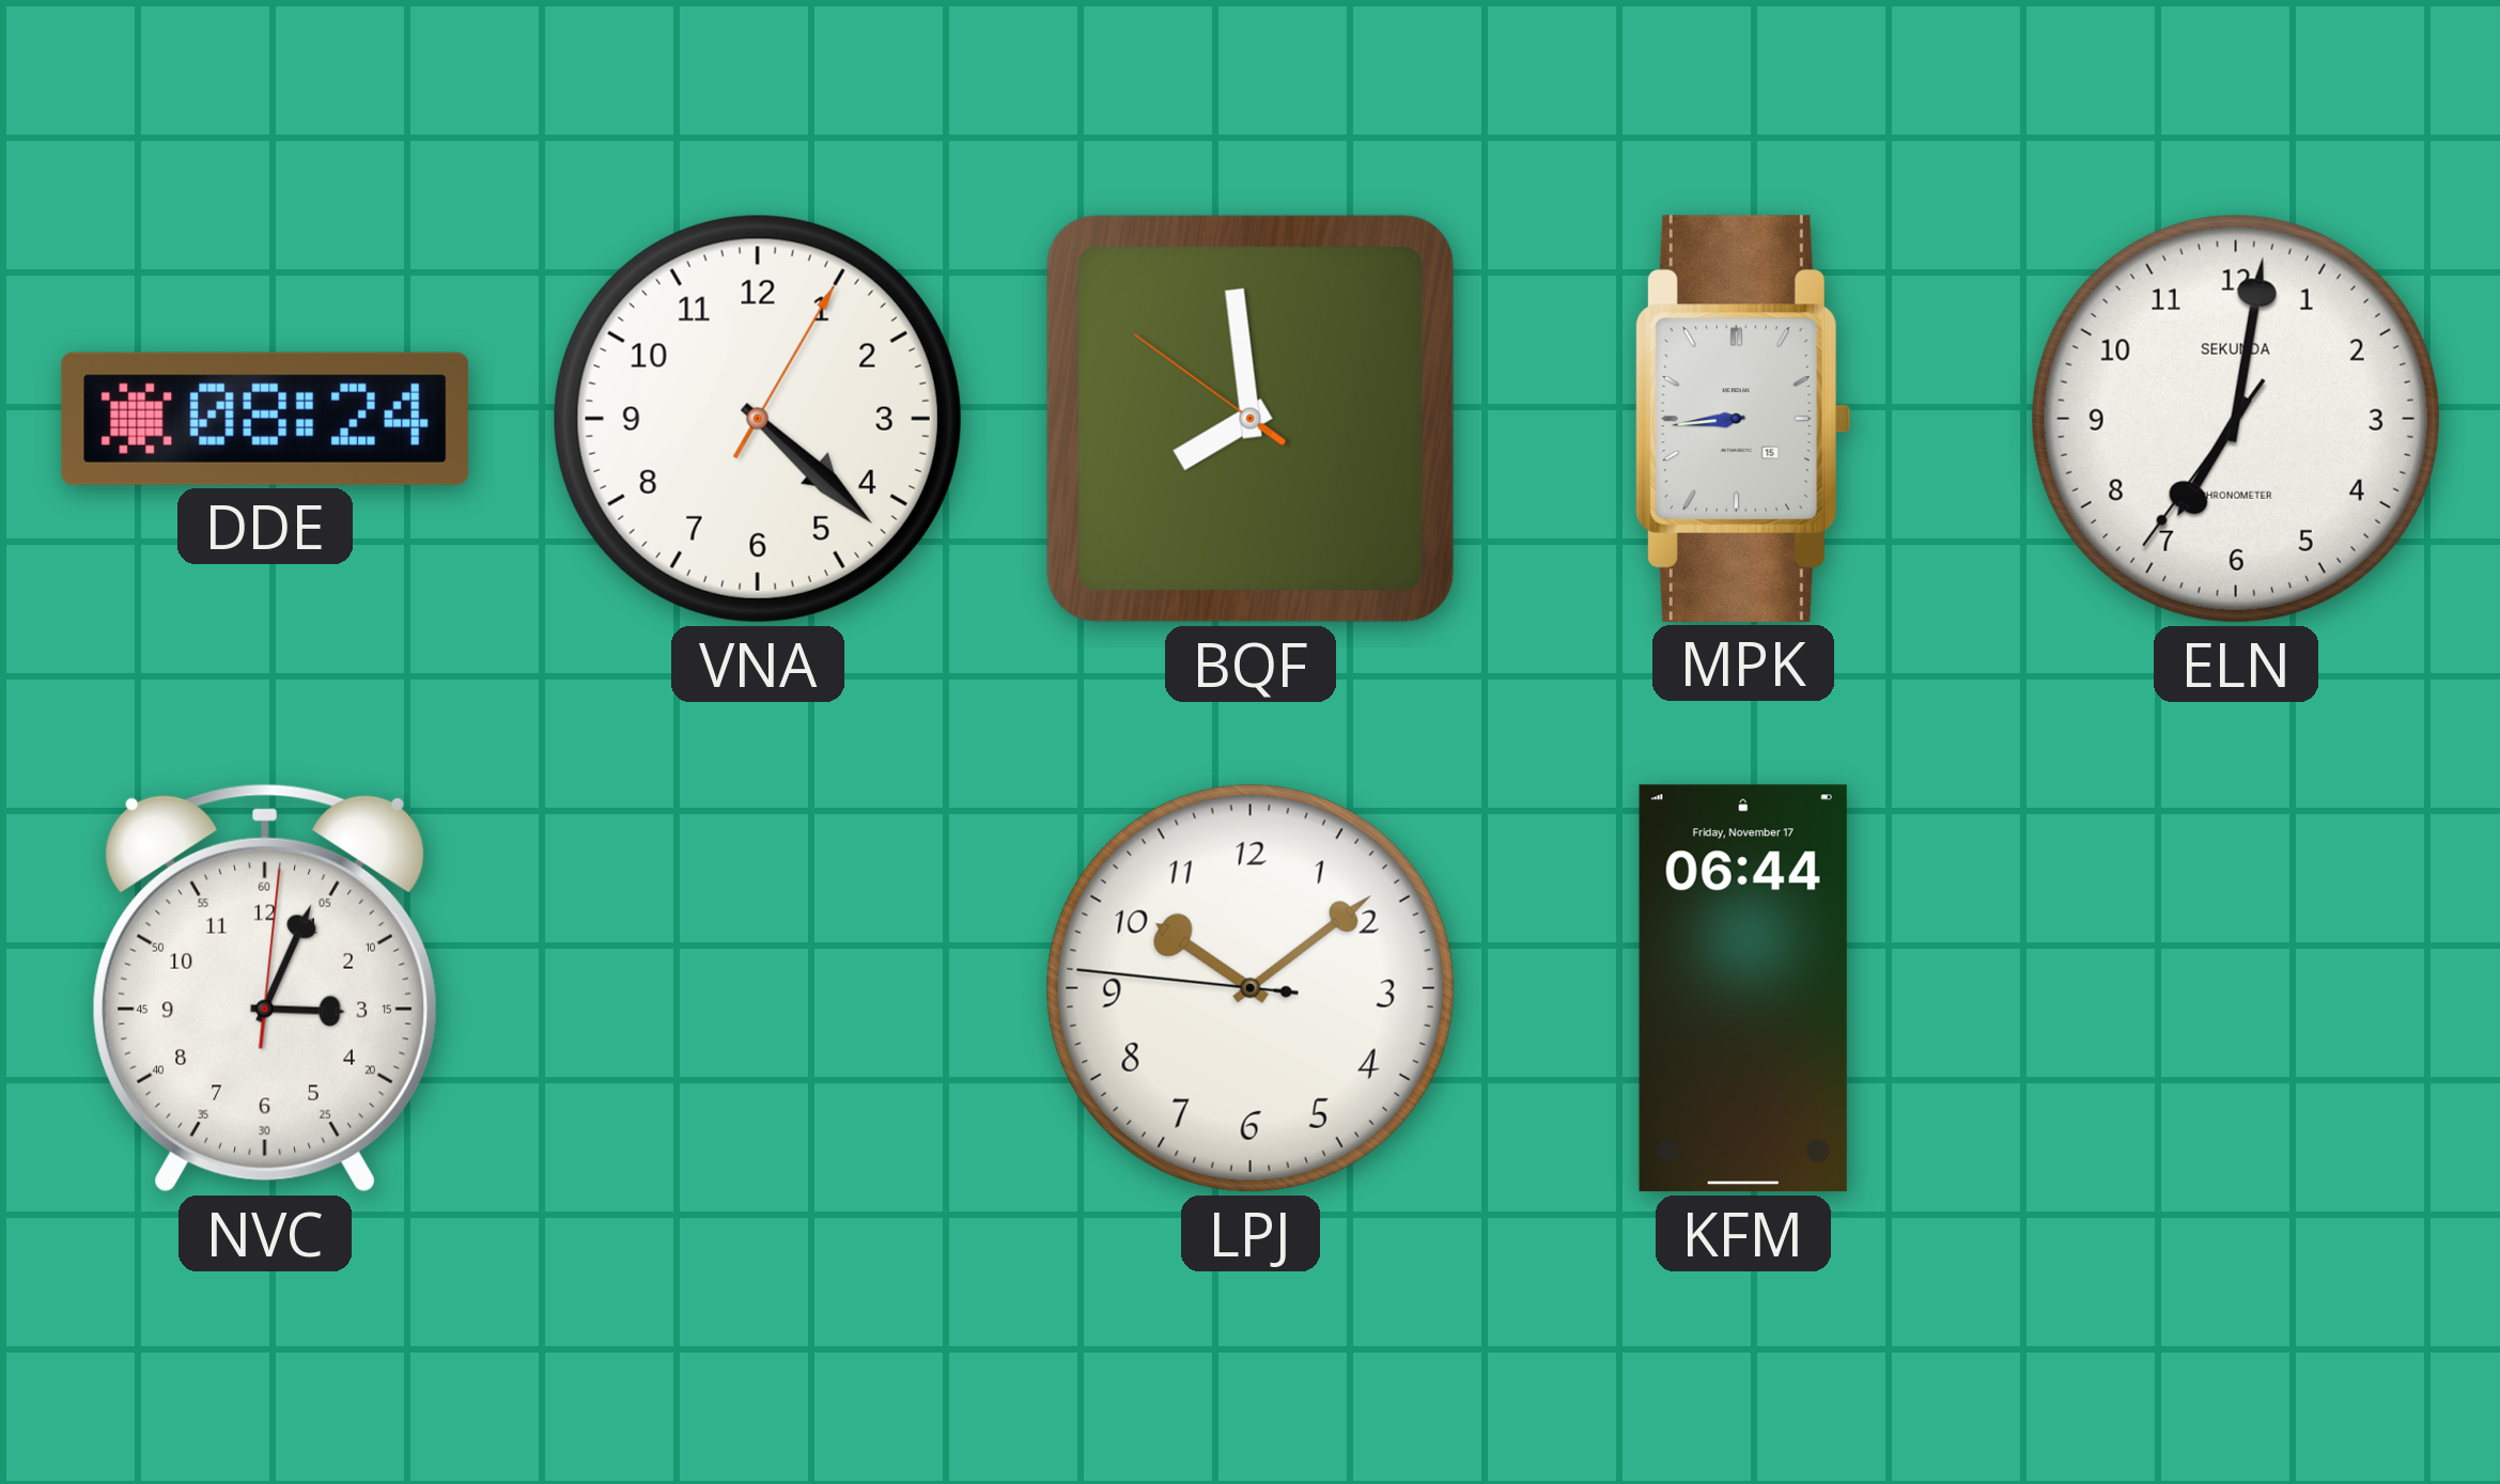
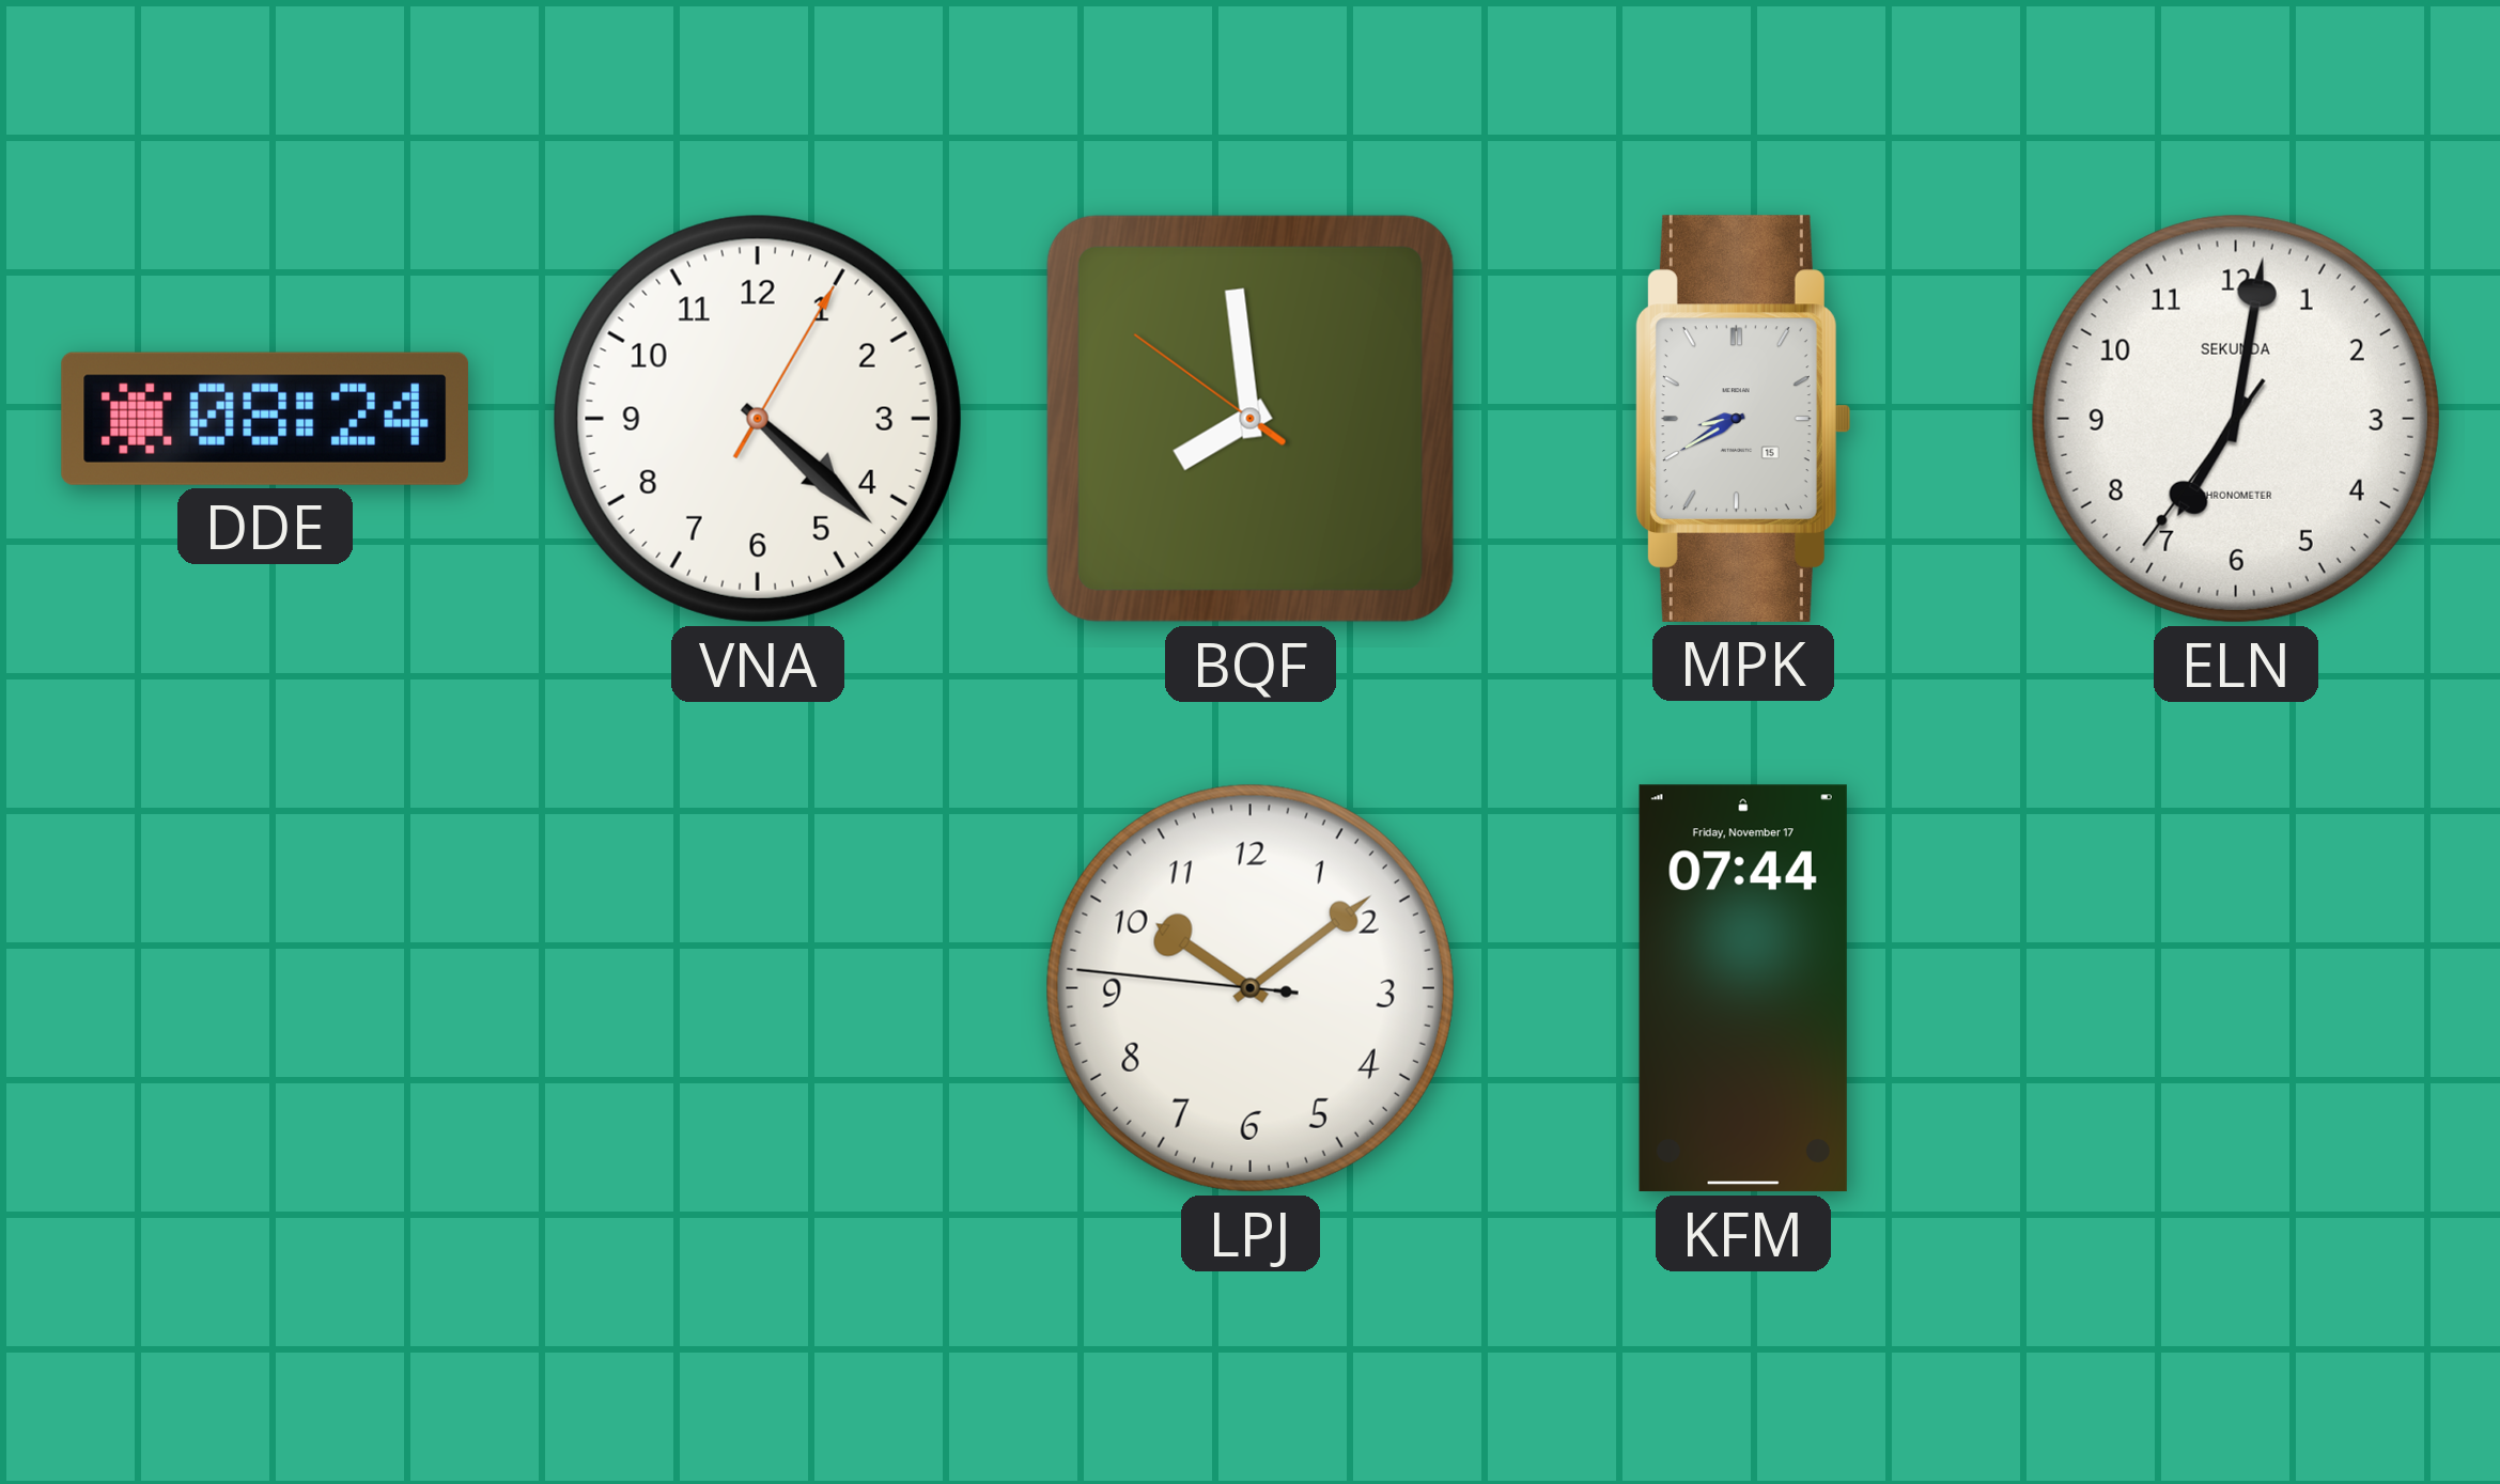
MPK: 8:44 -> 8:40
NVC: 3:04 -> none
KFM: 06:44 -> 07:44
